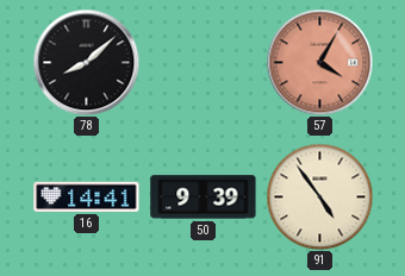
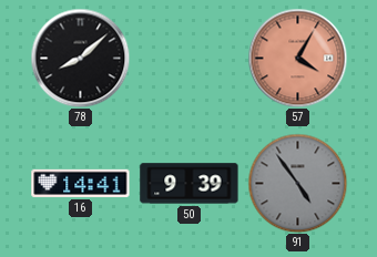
91 dial: cream -> grey
